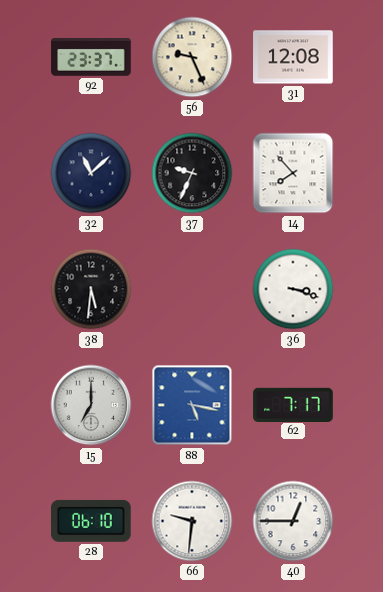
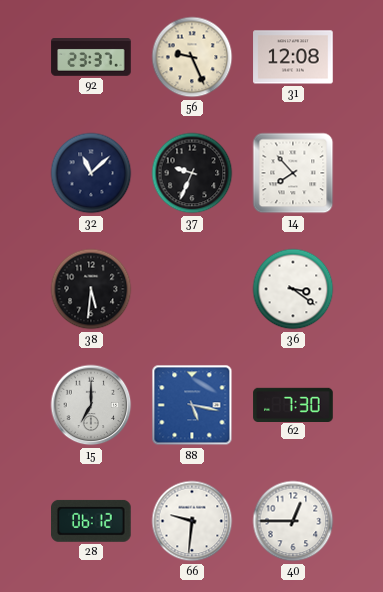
36: 3:18 -> 3:21
62: 7:17 -> 7:30
28: 06:10 -> 06:12
